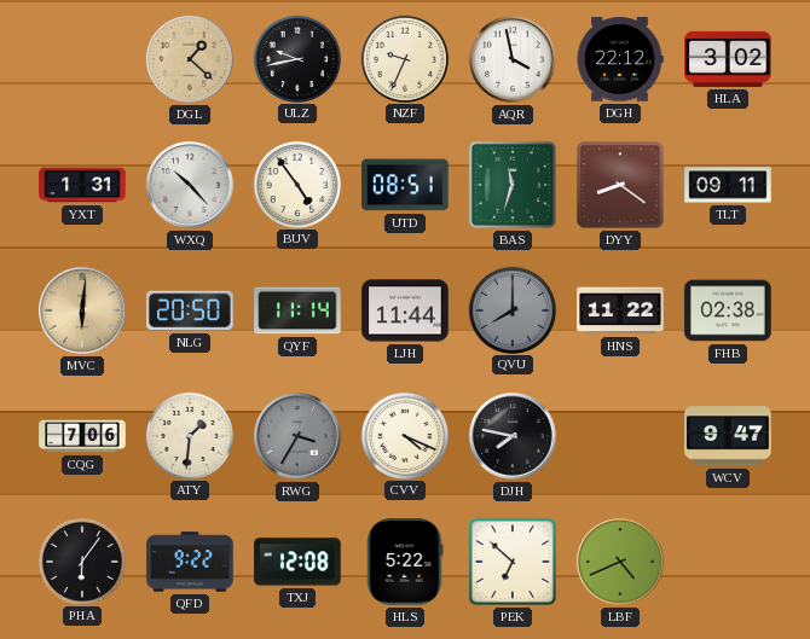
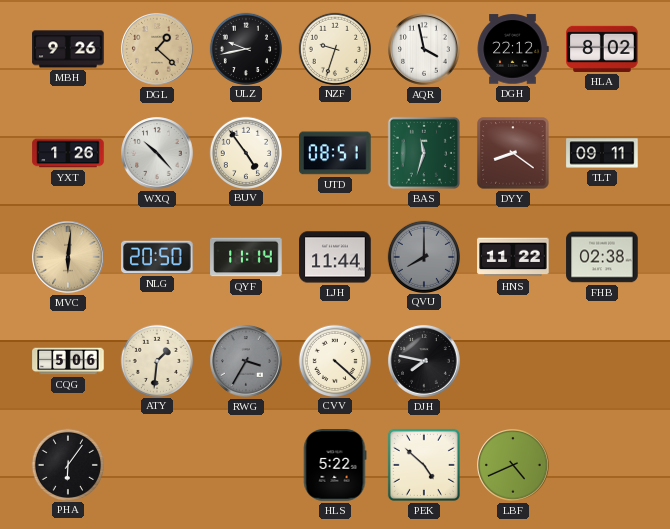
MBH: none -> 9:26
NZF: 9:34 -> 9:33
HLA: 3:02 -> 8:02
YXT: 1:31 -> 1:26
CQG: 7:06 -> 5:06
CVV: 4:19 -> 4:22
WCV: 9:47 -> none
QFD: 9:22 -> none
TXJ: 12:08 -> none
PEK: 6:52 -> 4:52
